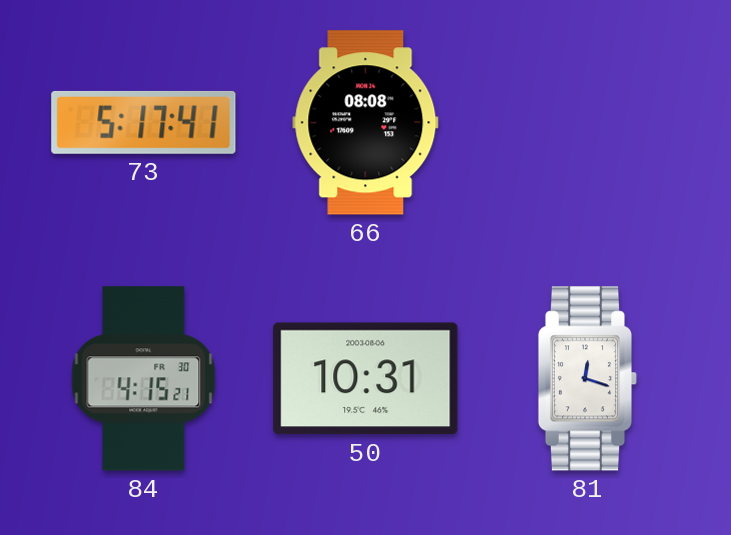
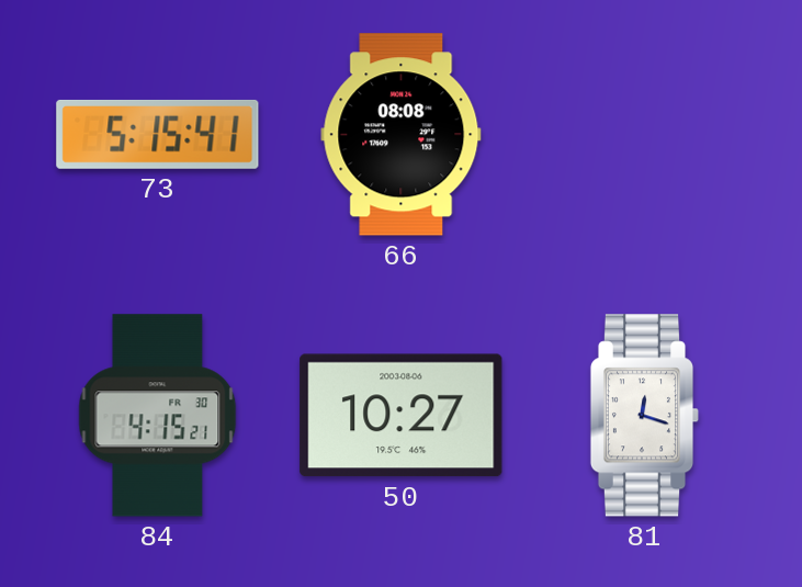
73: 5:17 -> 5:15
50: 10:31 -> 10:27
